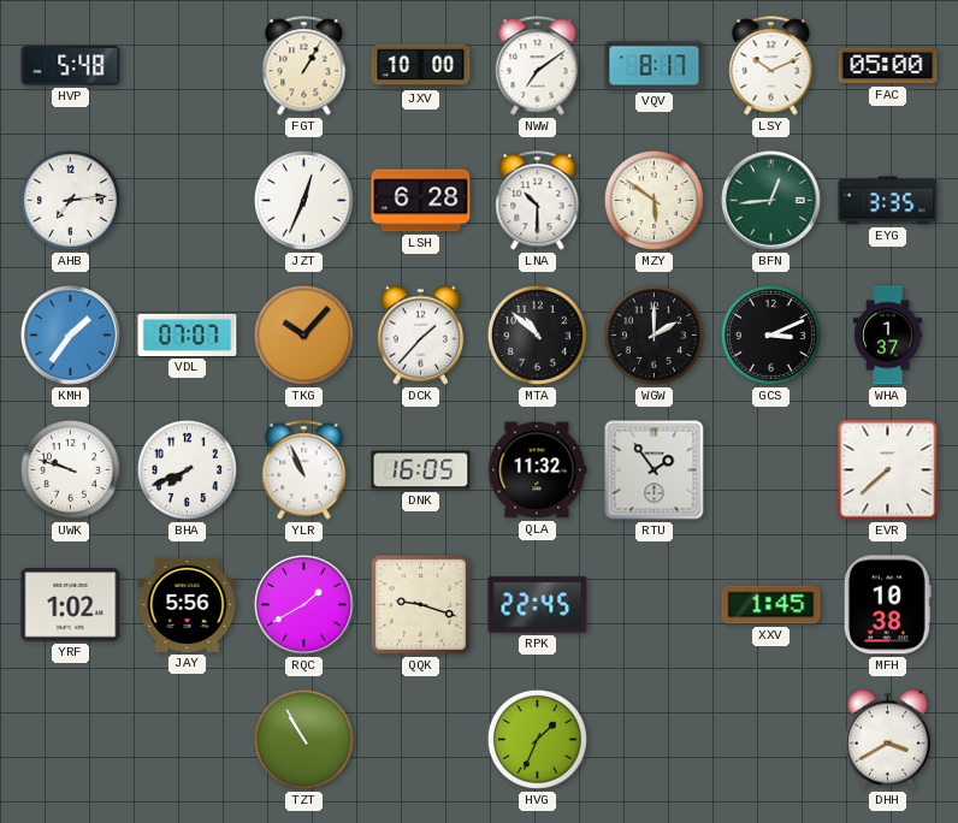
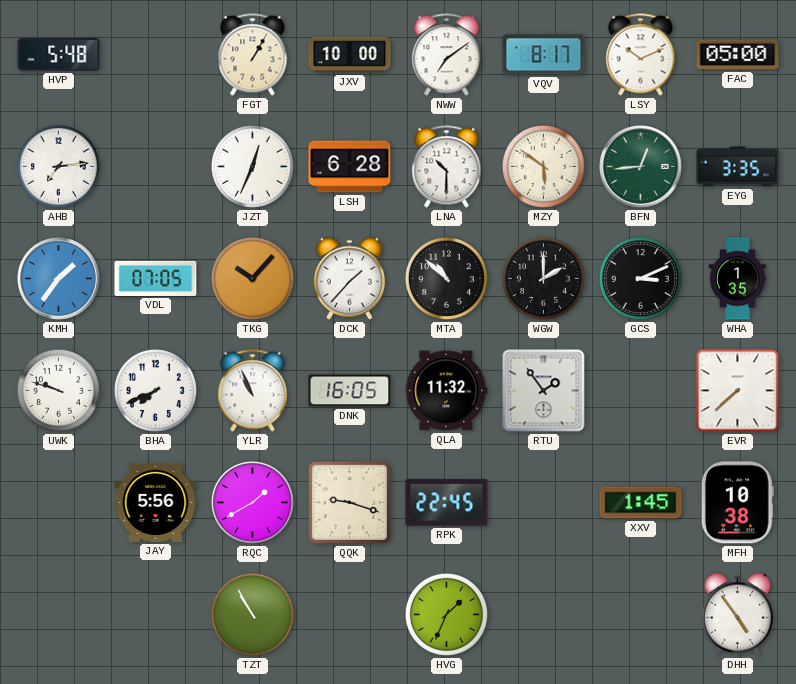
VDL: 07:07 -> 07:05
WHA: 1:37 -> 1:35
YRF: 1:02 -> none
DHH: 3:40 -> 4:54
